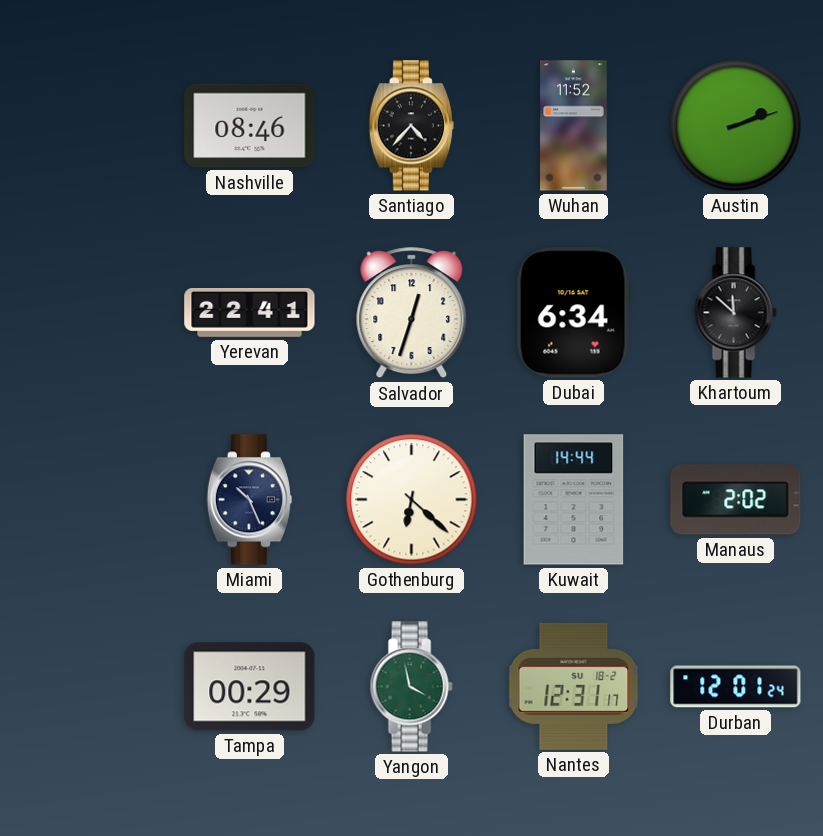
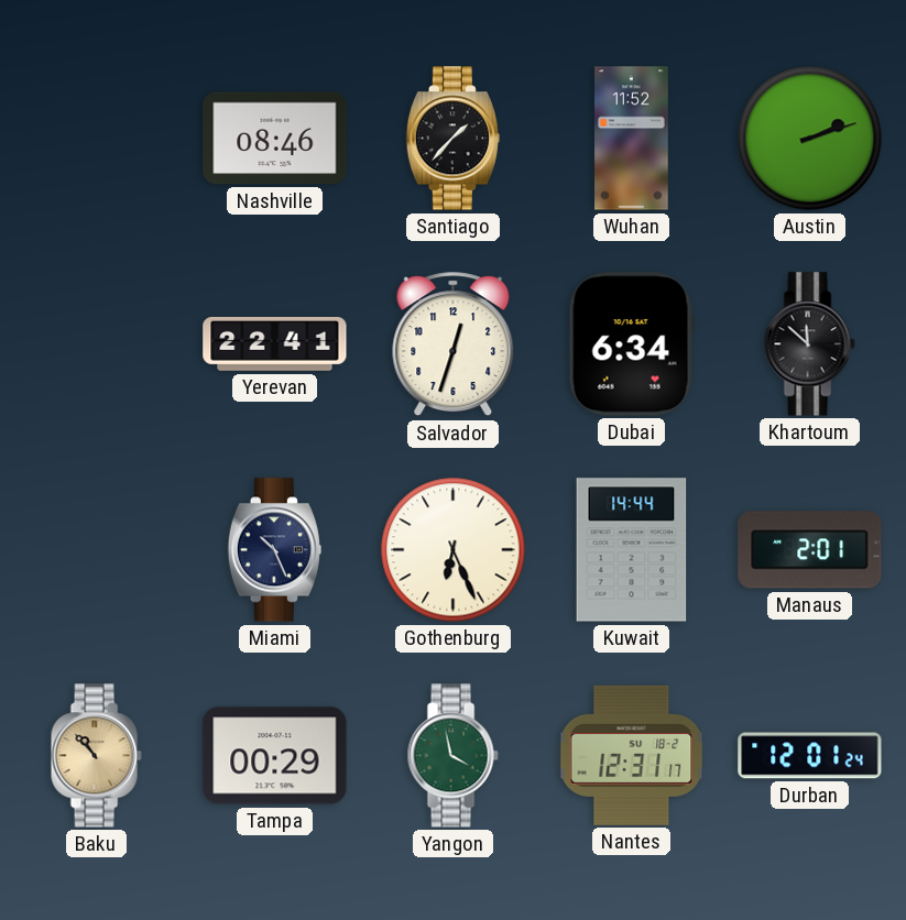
Santiago: 4:37 -> 1:37
Gothenburg: 6:22 -> 6:26
Manaus: 2:02 -> 2:01
Baku: none -> 10:53
